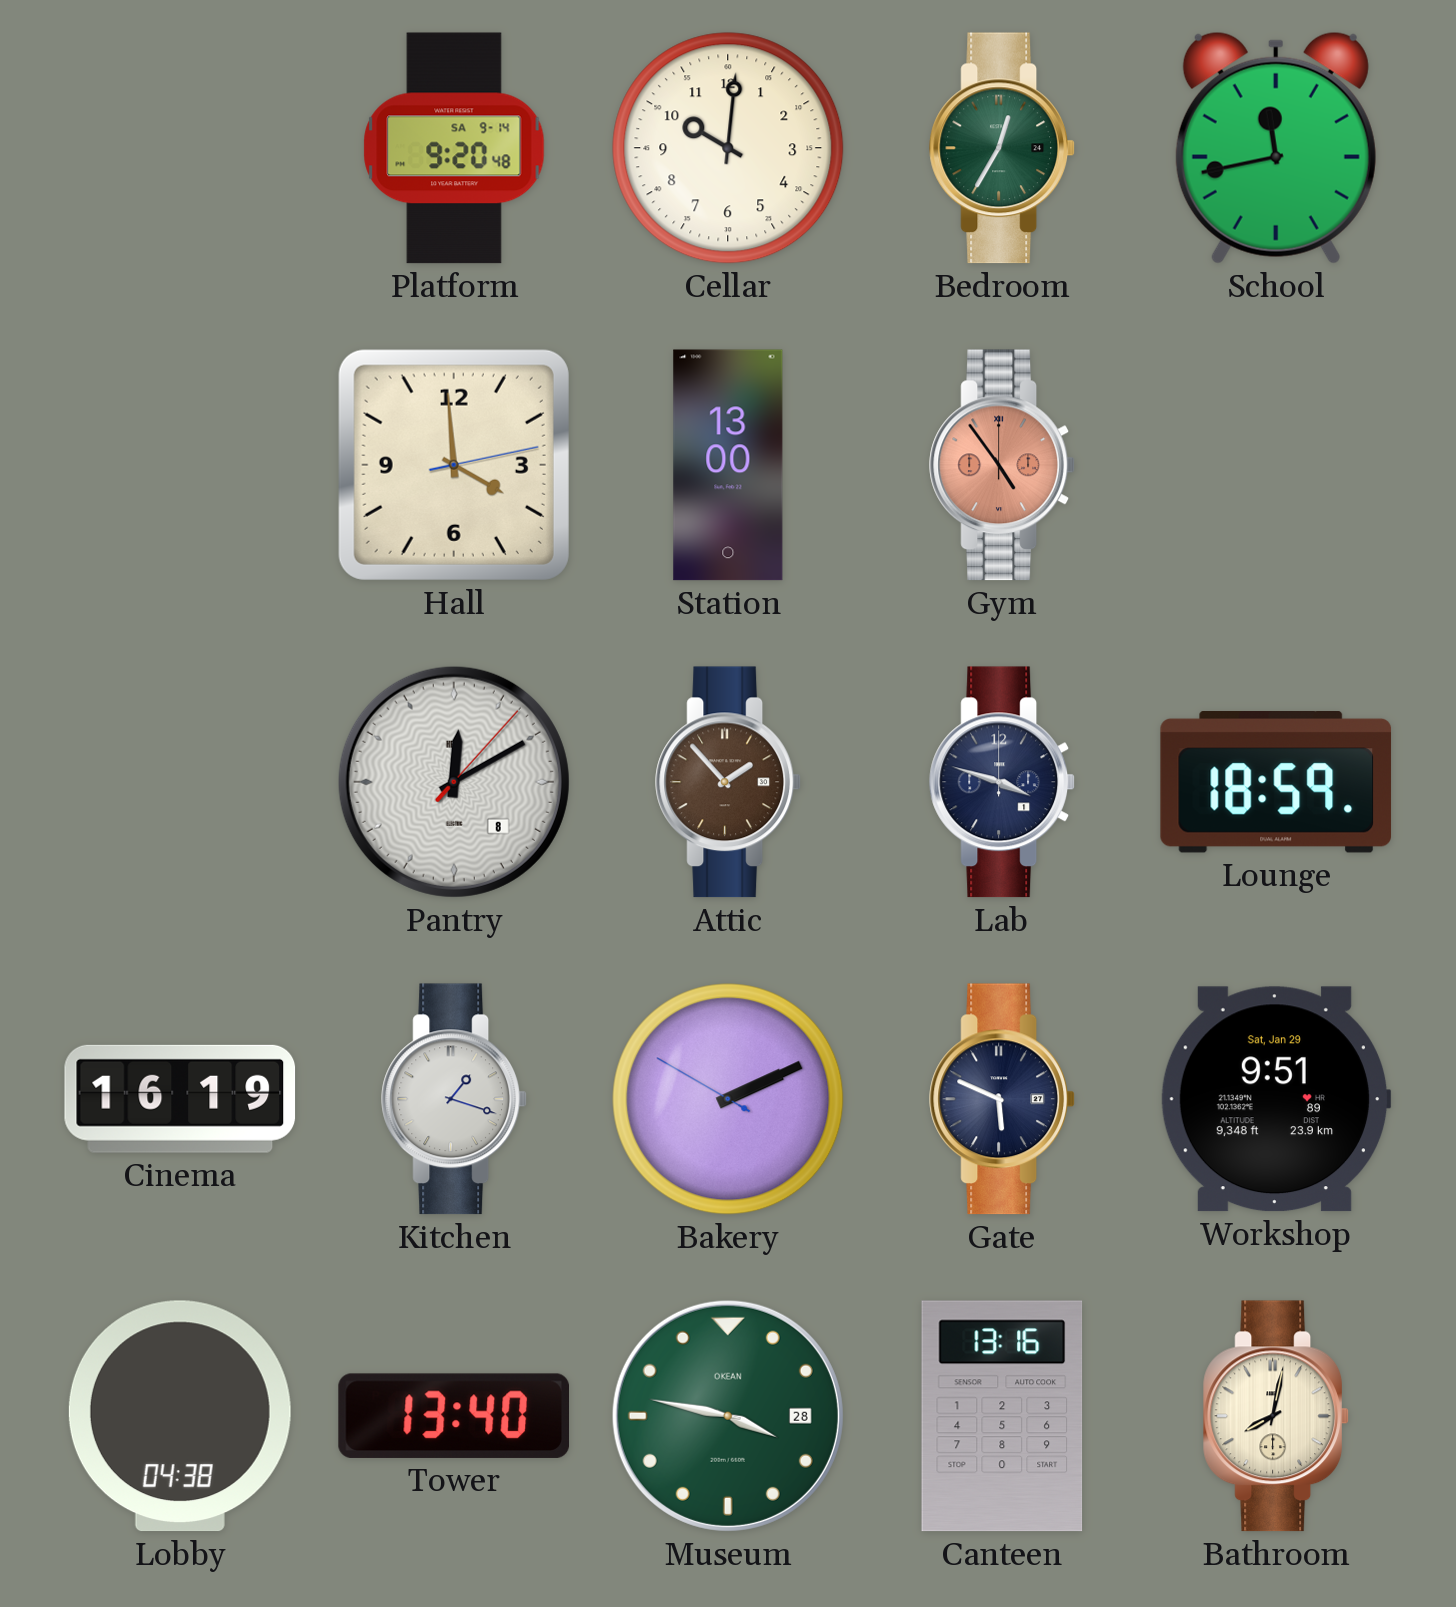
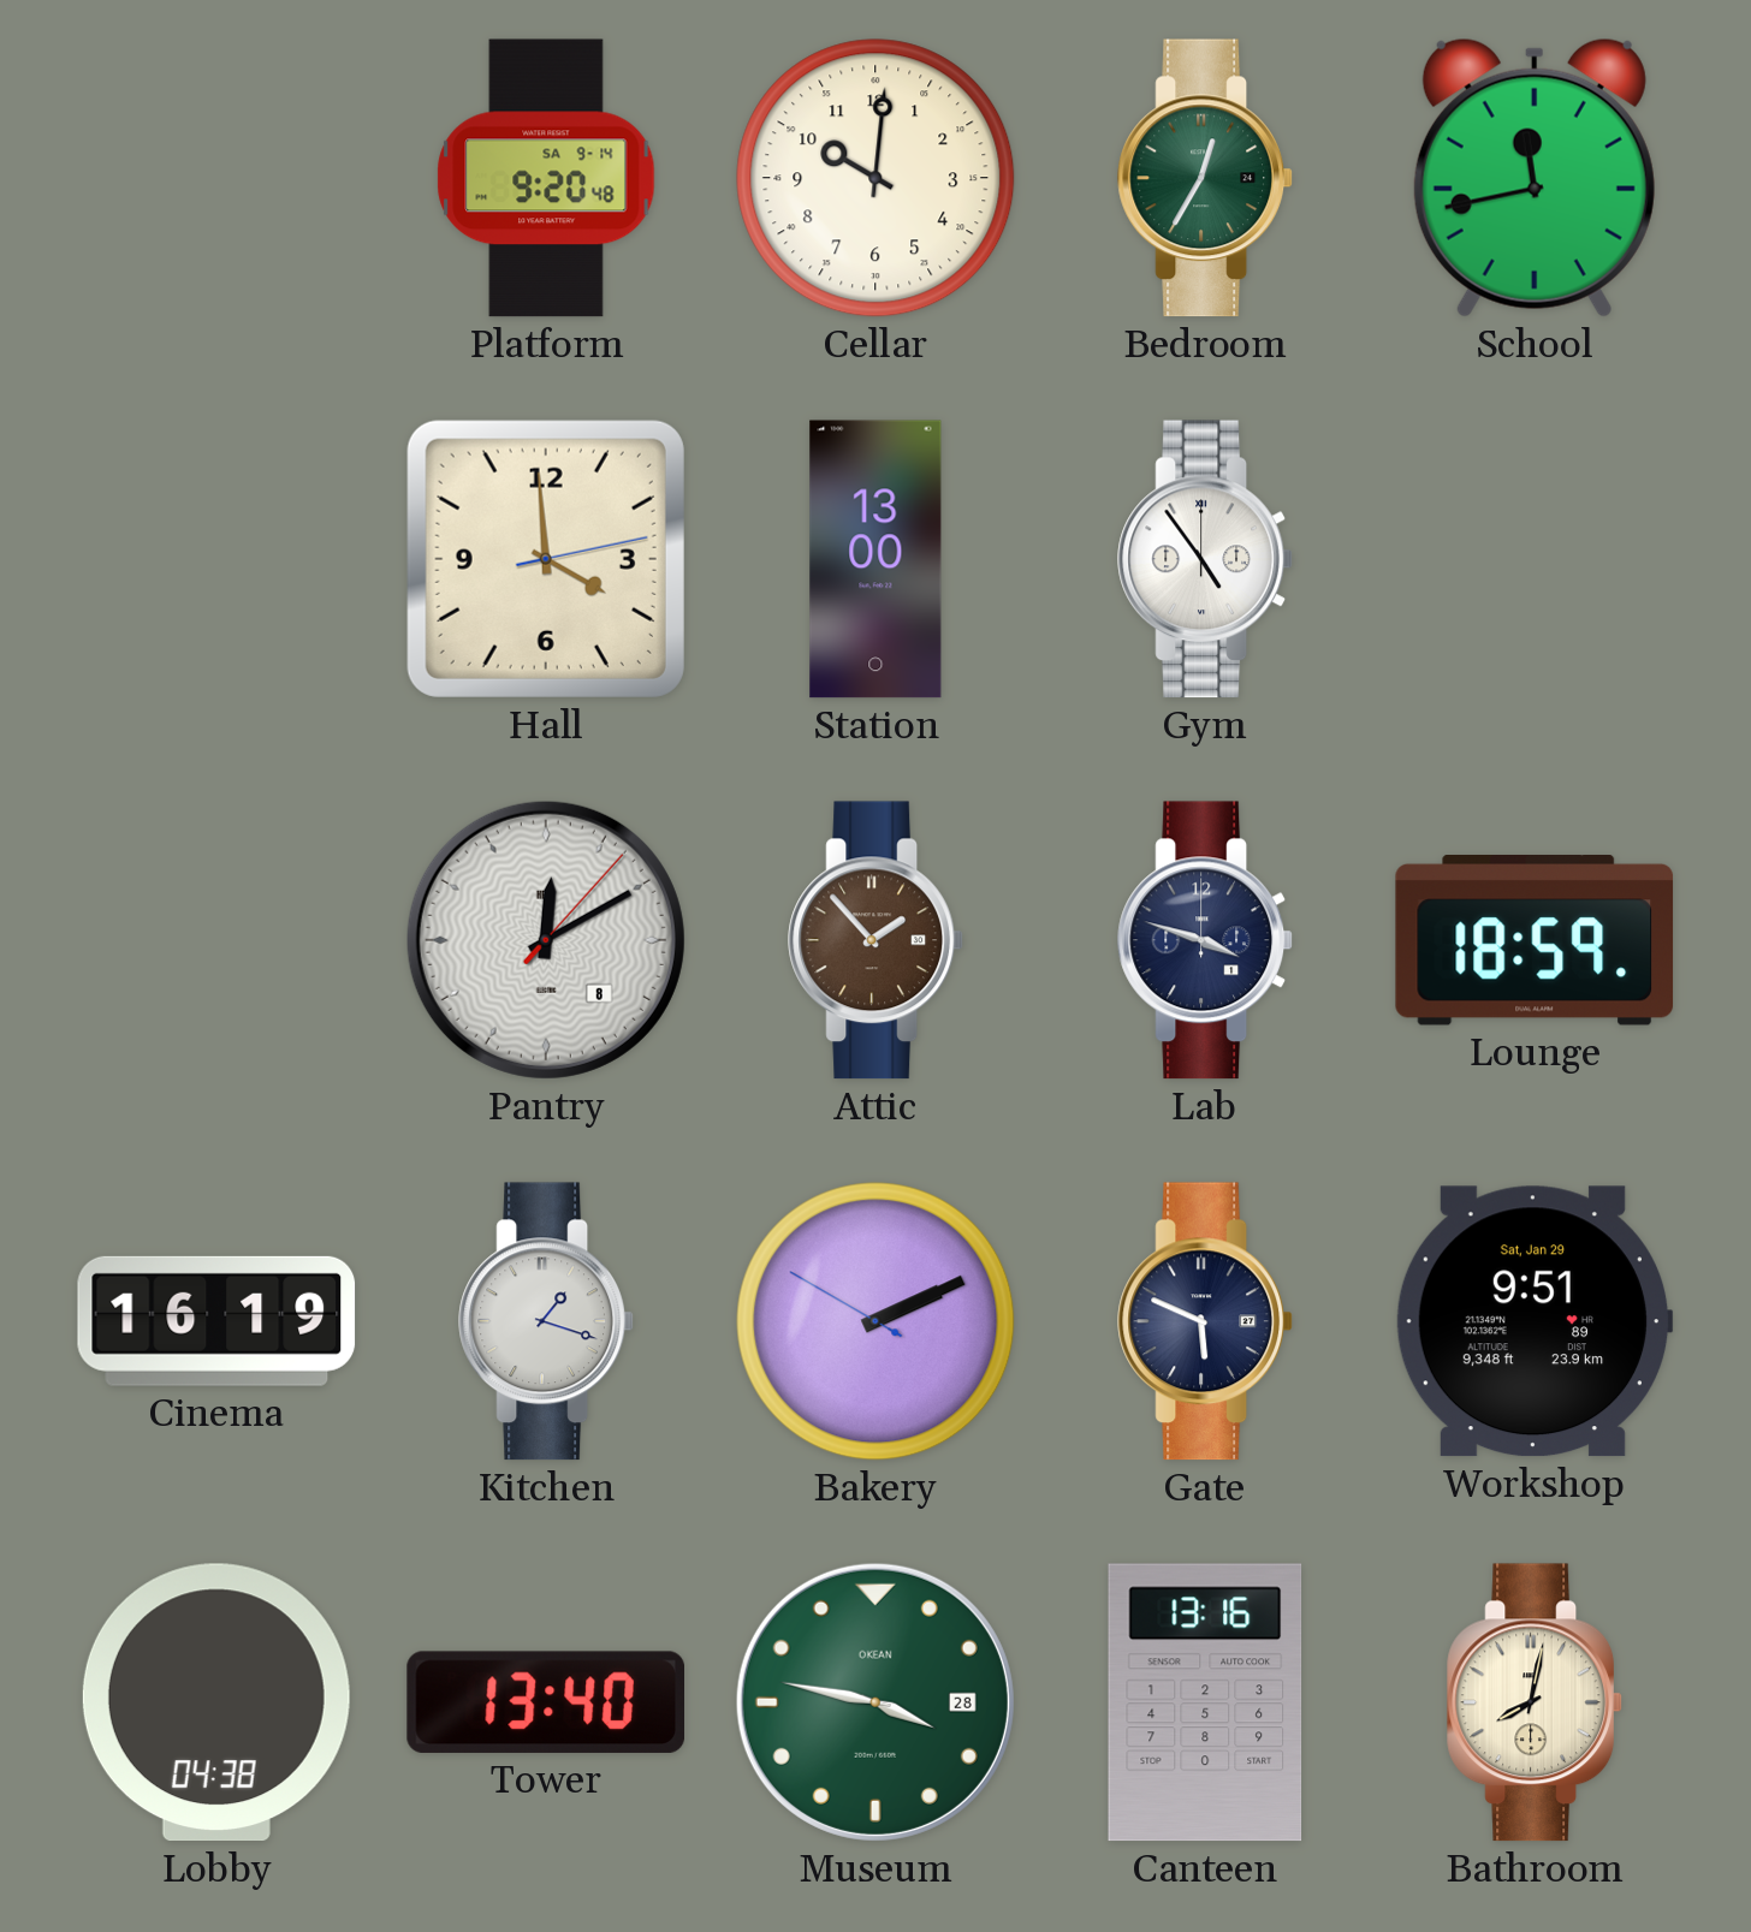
Gym dial: salmon -> white
